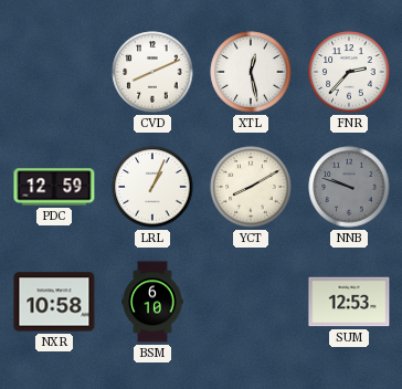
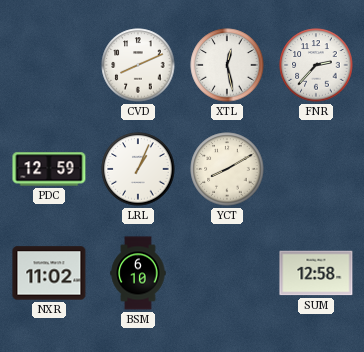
NNB: 9:48 -> none
NXR: 10:58 -> 11:02
SUM: 12:53 -> 12:58
